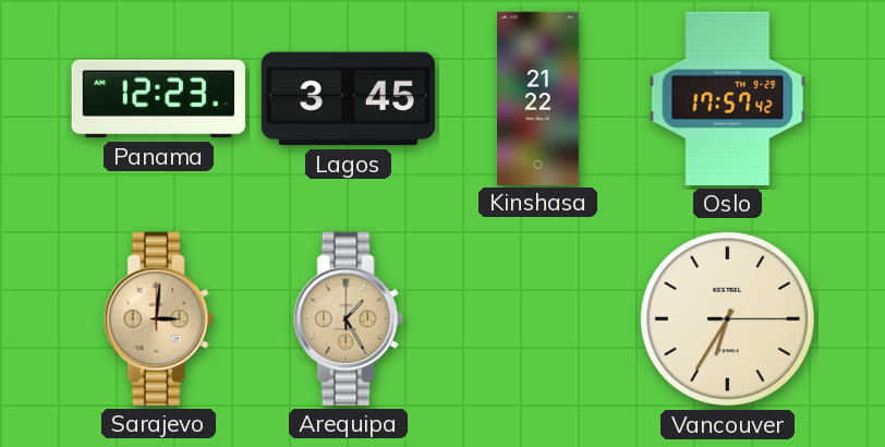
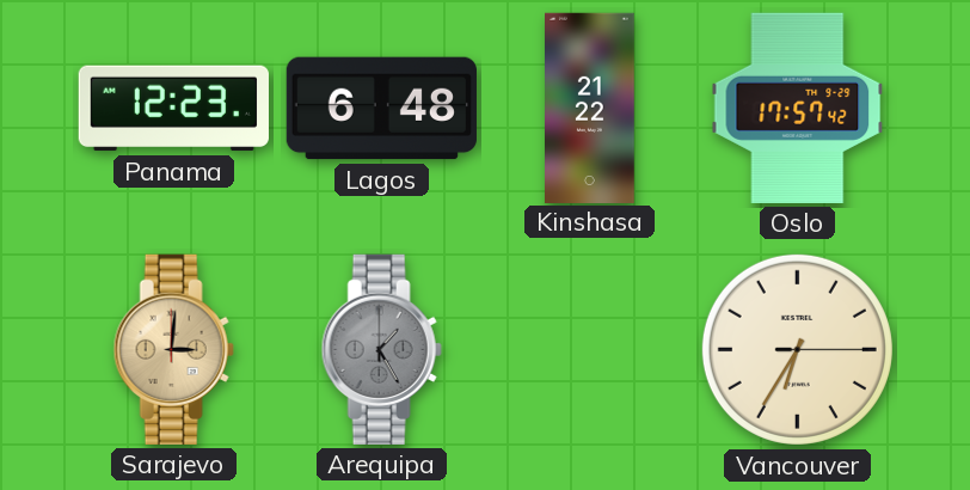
Lagos: 3:45 -> 6:48
Arequipa dial: champagne -> grey
